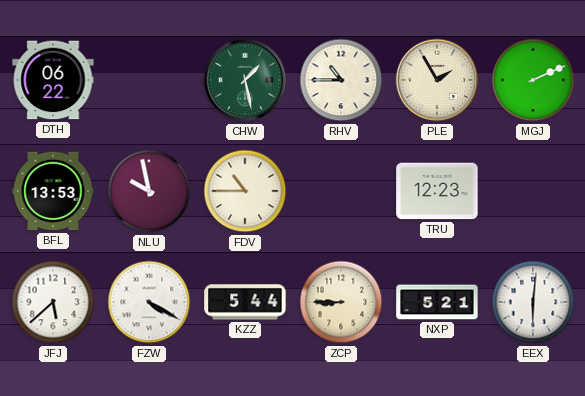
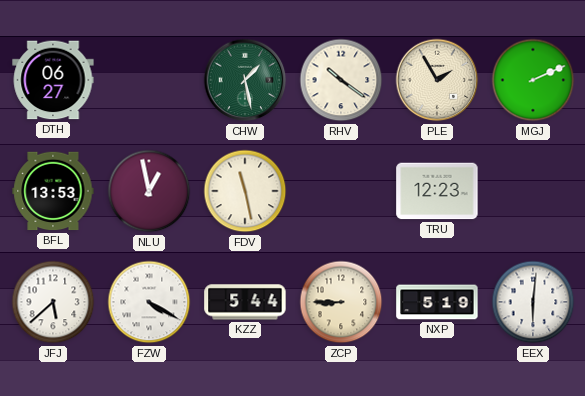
DTH: 06:22 -> 06:27
RHV: 10:45 -> 10:21
NLU: 9:58 -> 12:58
FDV: 10:45 -> 11:28
NXP: 5:21 -> 5:19
